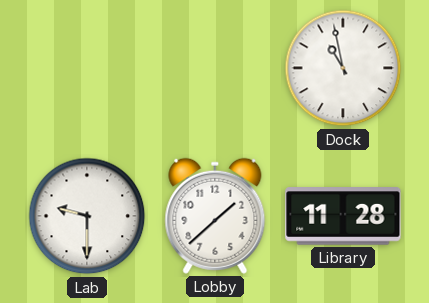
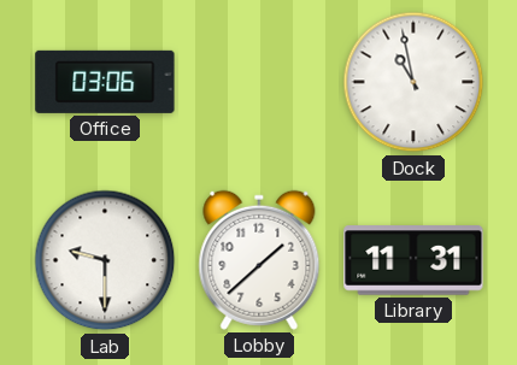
Office: none -> 03:06
Library: 11:28 -> 11:31
